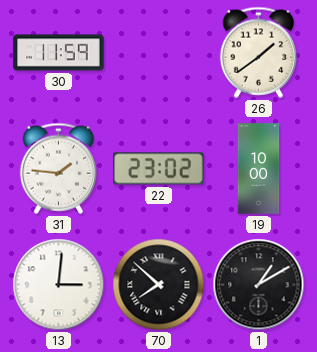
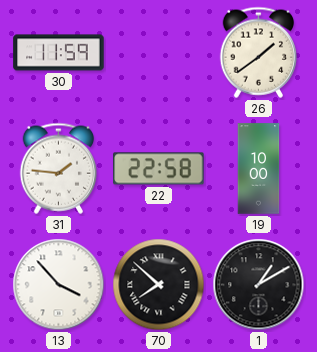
22: 23:02 -> 22:58
13: 3:01 -> 3:53
